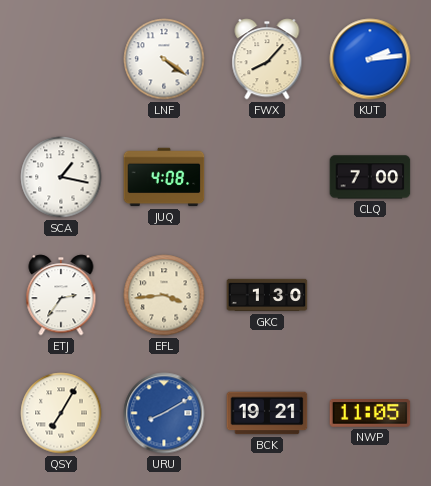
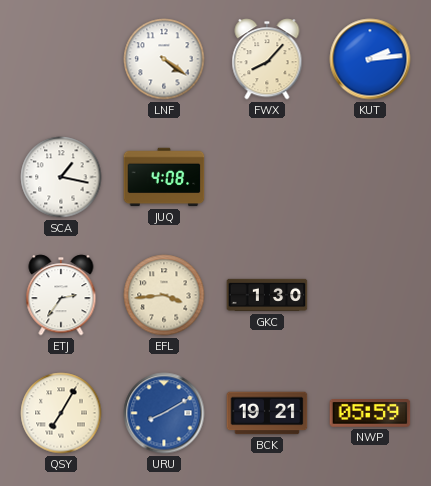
CLQ: 7:00 -> none
NWP: 11:05 -> 05:59
